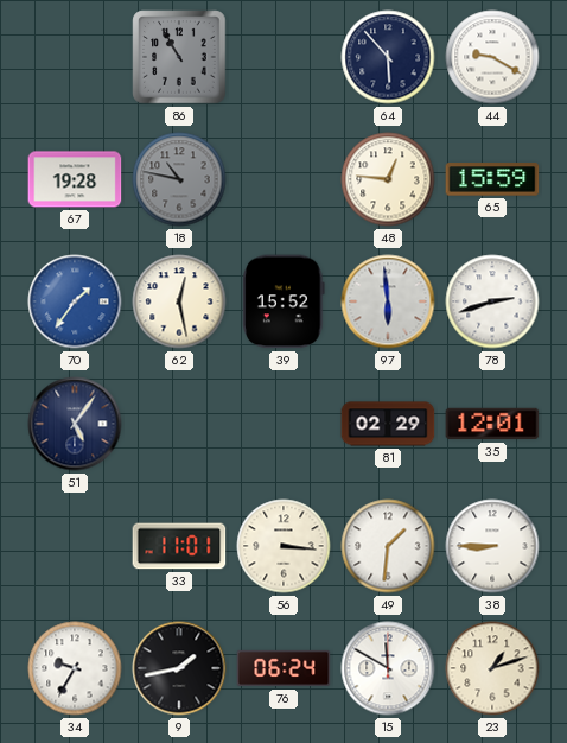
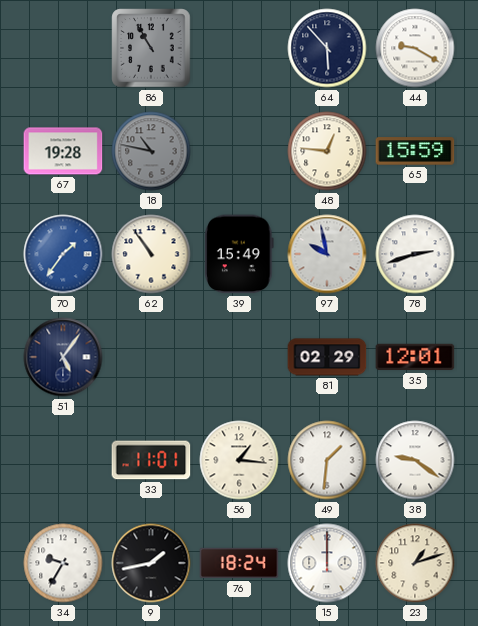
62: 12:28 -> 10:54
39: 15:52 -> 15:49
97: 5:59 -> 9:58
56: 3:16 -> 1:16
38: 8:45 -> 9:21
76: 06:24 -> 18:24
15: 11:50 -> 12:00
